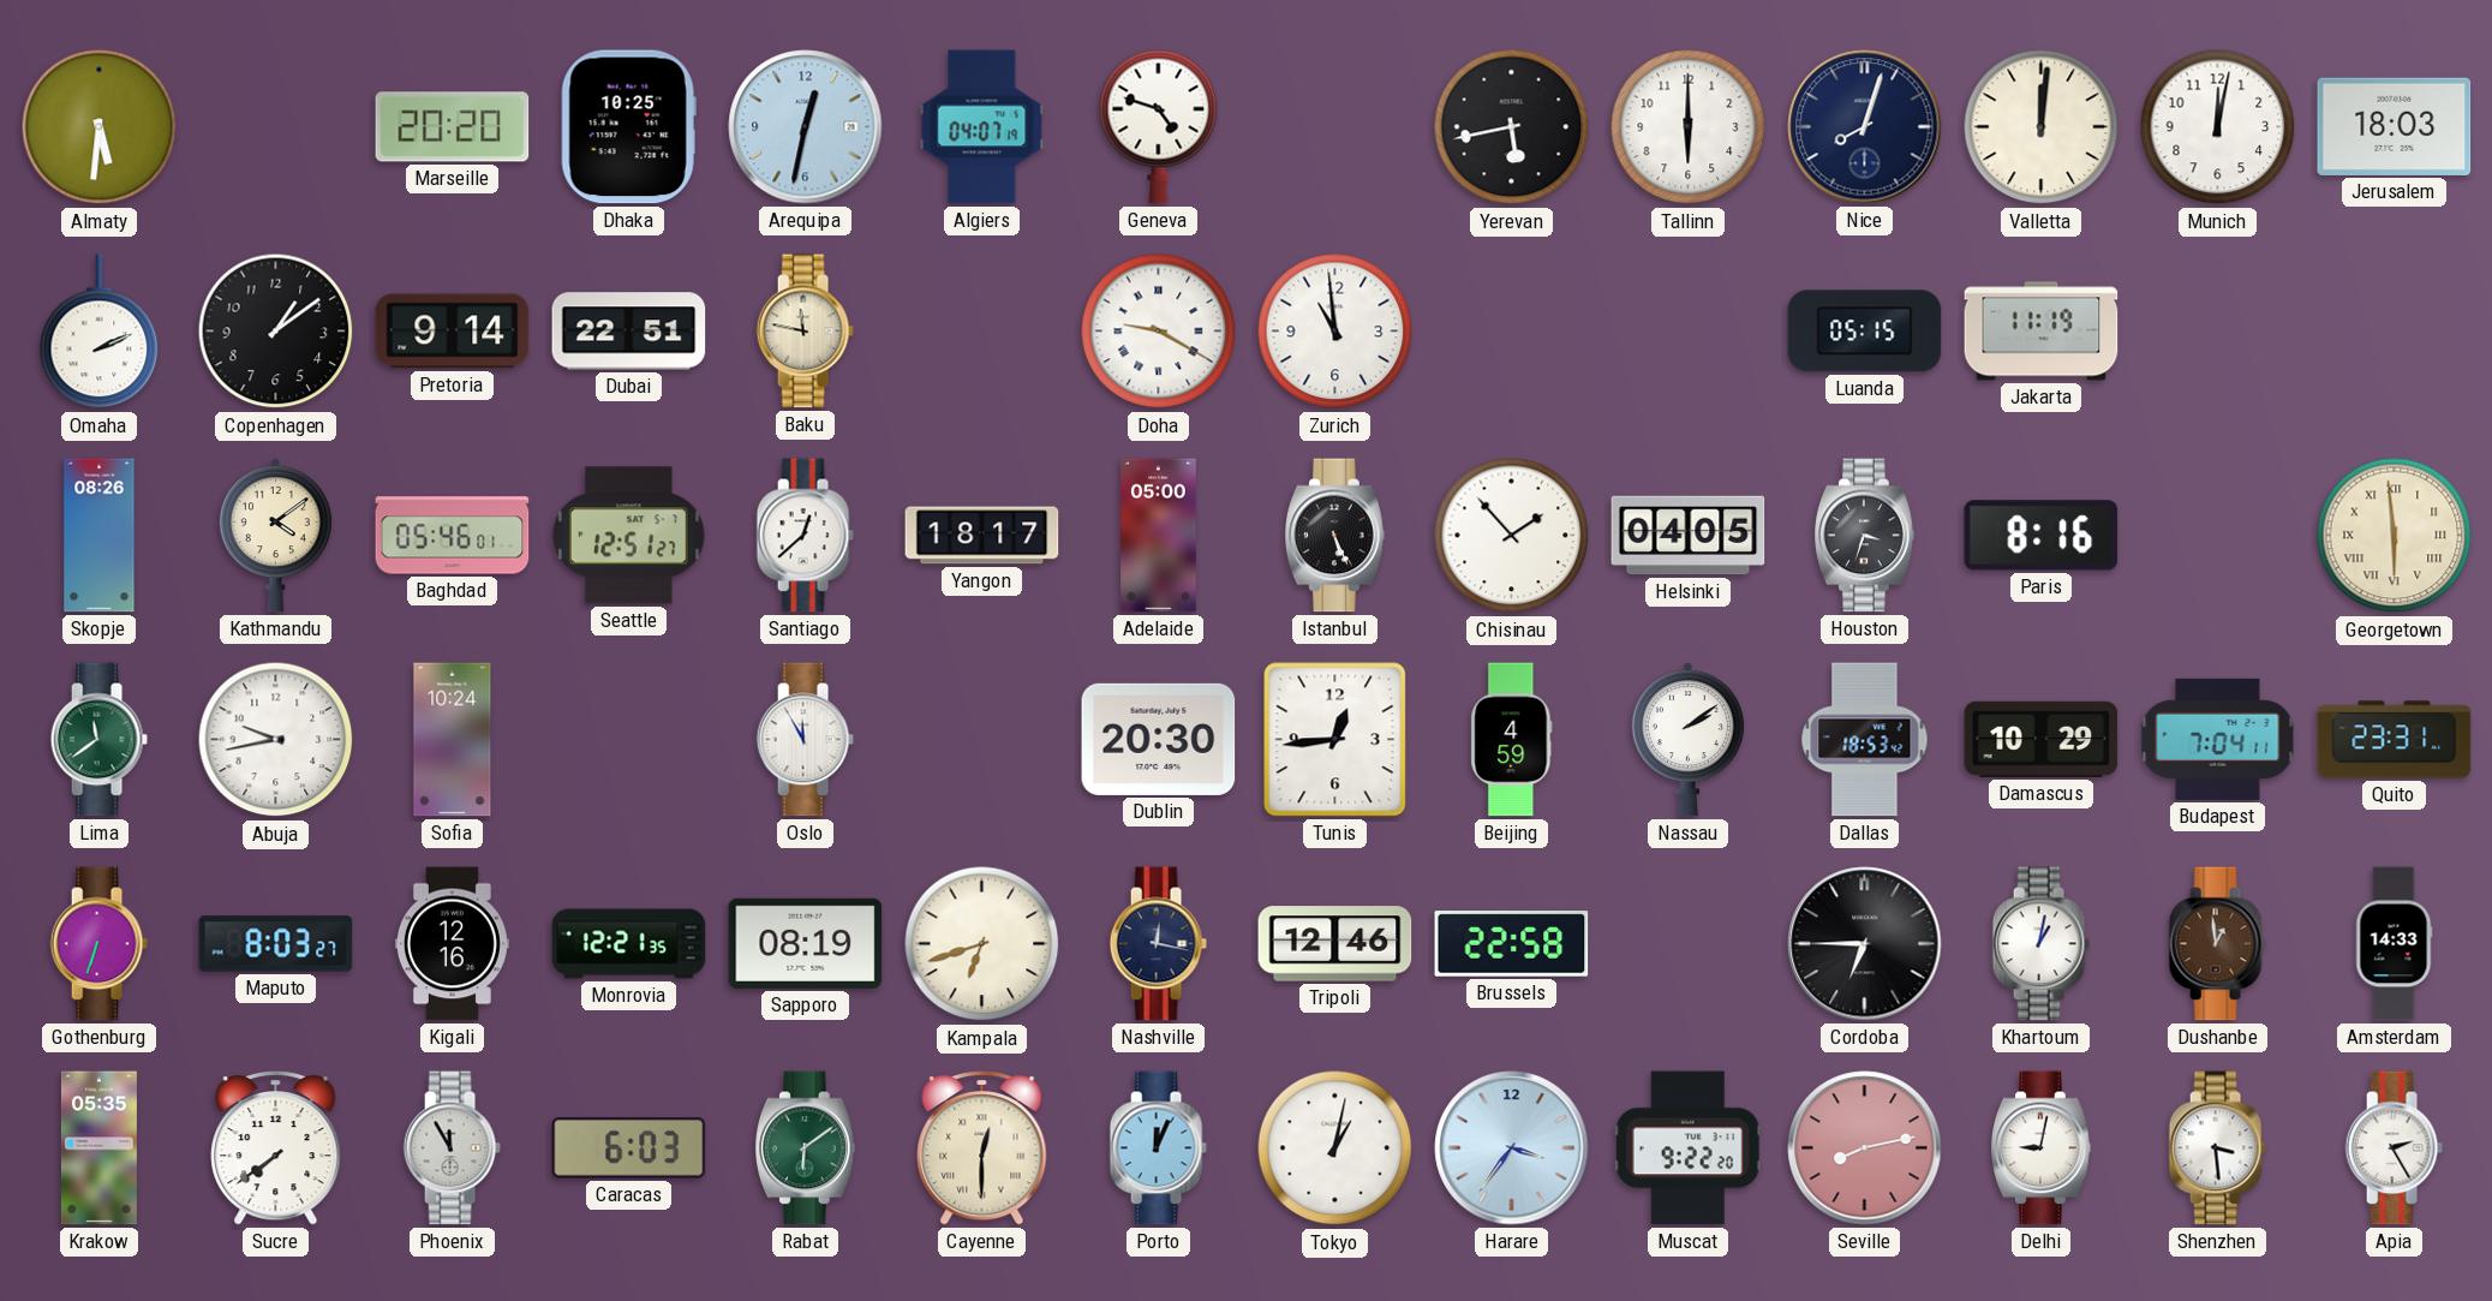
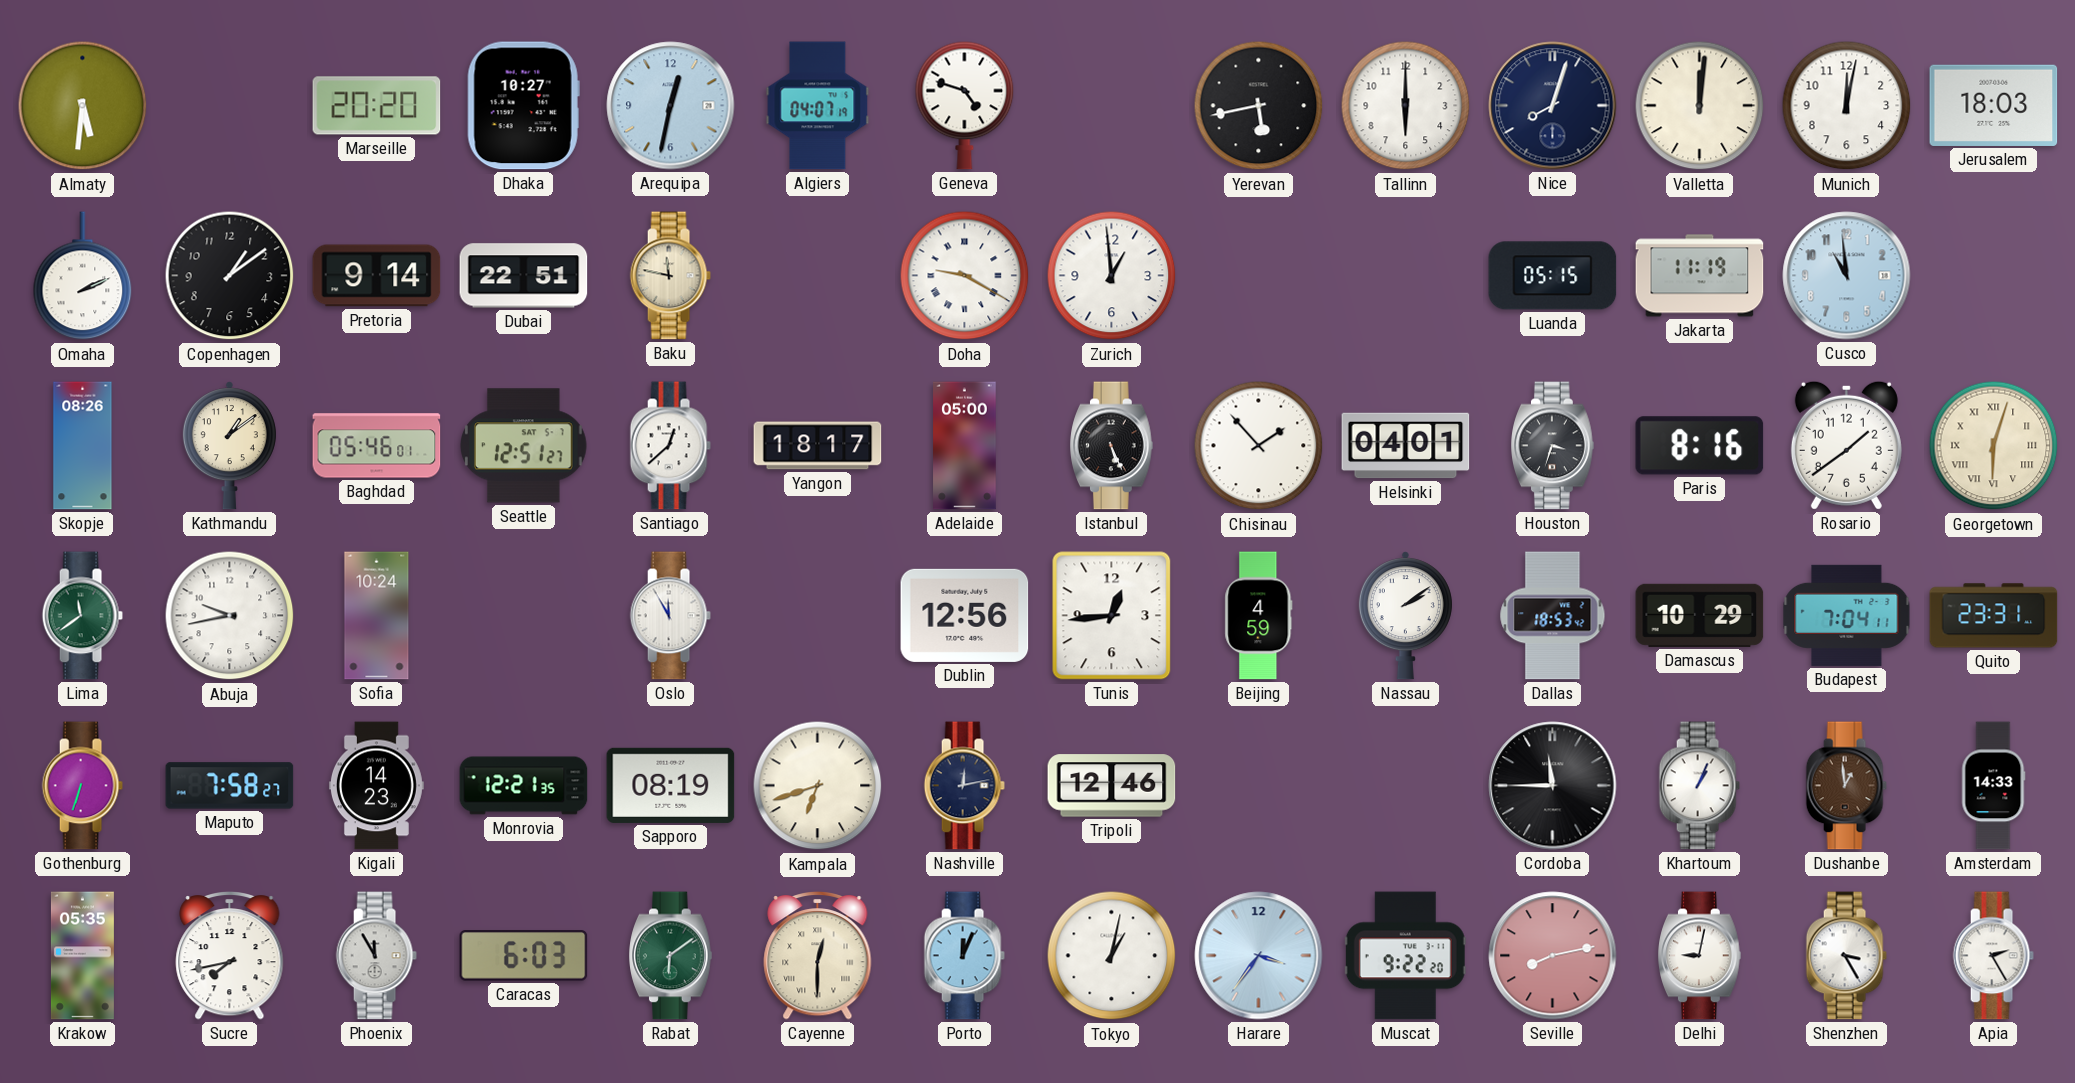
Dhaka: 10:25 -> 10:27
Zurich: 10:59 -> 12:59
Cusco: none -> 10:59
Kathmandu: 4:09 -> 1:09
Helsinki: 04:05 -> 04:01
Rosario: none -> 1:39
Georgetown: 5:59 -> 6:03
Dublin: 20:30 -> 12:56
Maputo: 8:03 -> 7:58
Kigali: 12:16 -> 14:23
Nashville: 12:17 -> 12:13
Brussels: 22:58 -> none
Cordoba: 6:45 -> 11:45
Khartoum: 1:02 -> 1:04
Sucre: 7:39 -> 7:43
Shenzhen: 3:29 -> 3:25
